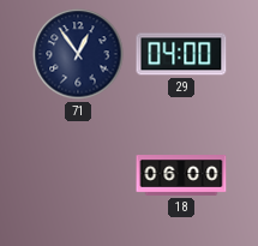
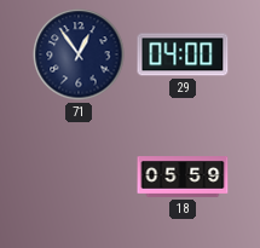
18: 06:00 -> 05:59
